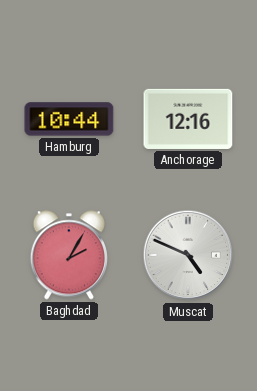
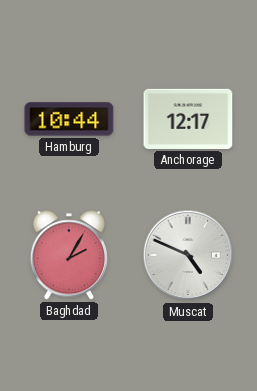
Anchorage: 12:16 -> 12:17
